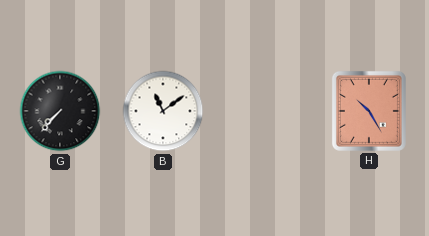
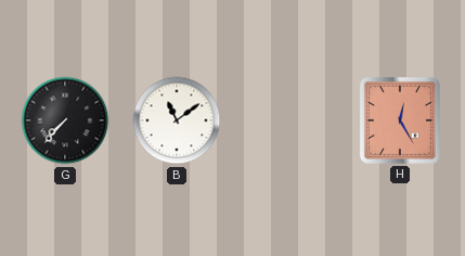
H: 10:25 -> 12:25
